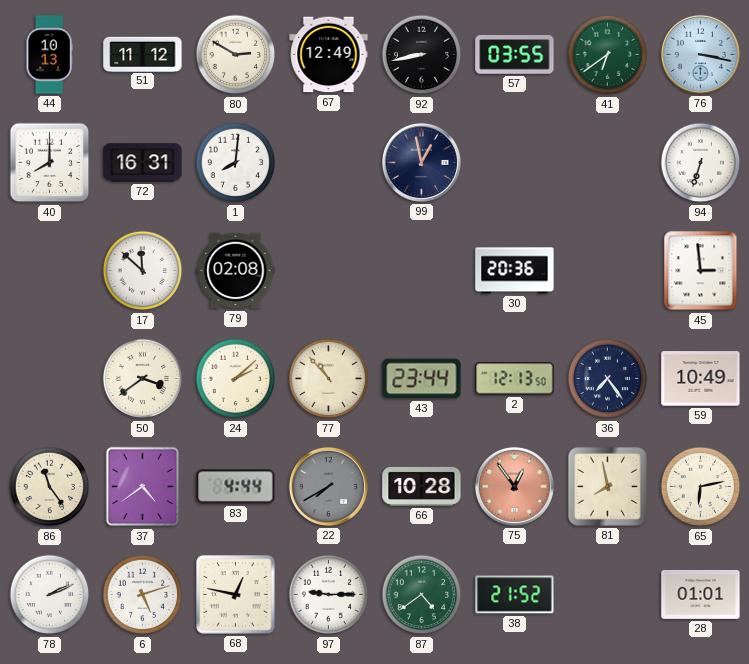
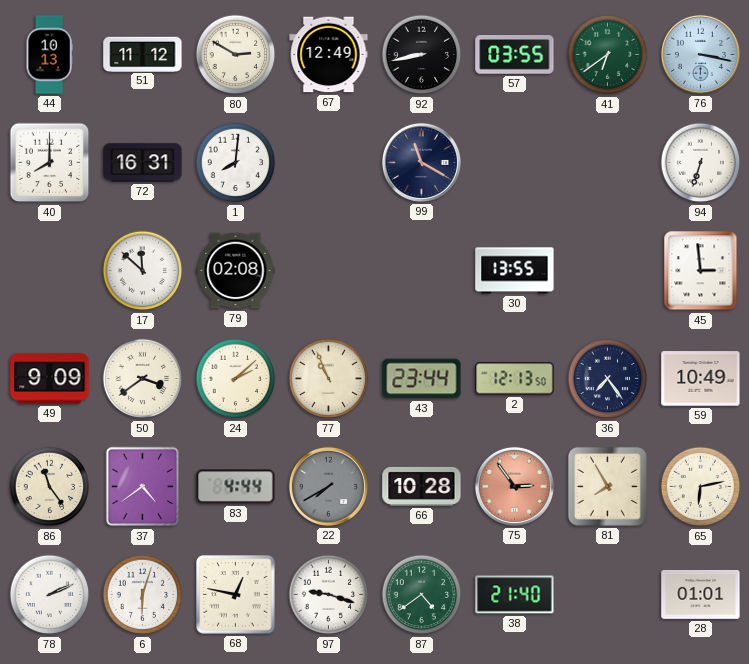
99: 12:58 -> 11:20
30: 20:36 -> 13:55
49: none -> 9:09
77: 10:53 -> 10:56
75: 12:54 -> 2:54
81: 7:58 -> 7:55
6: 5:12 -> 6:03
97: 9:15 -> 9:18
38: 21:52 -> 21:40
